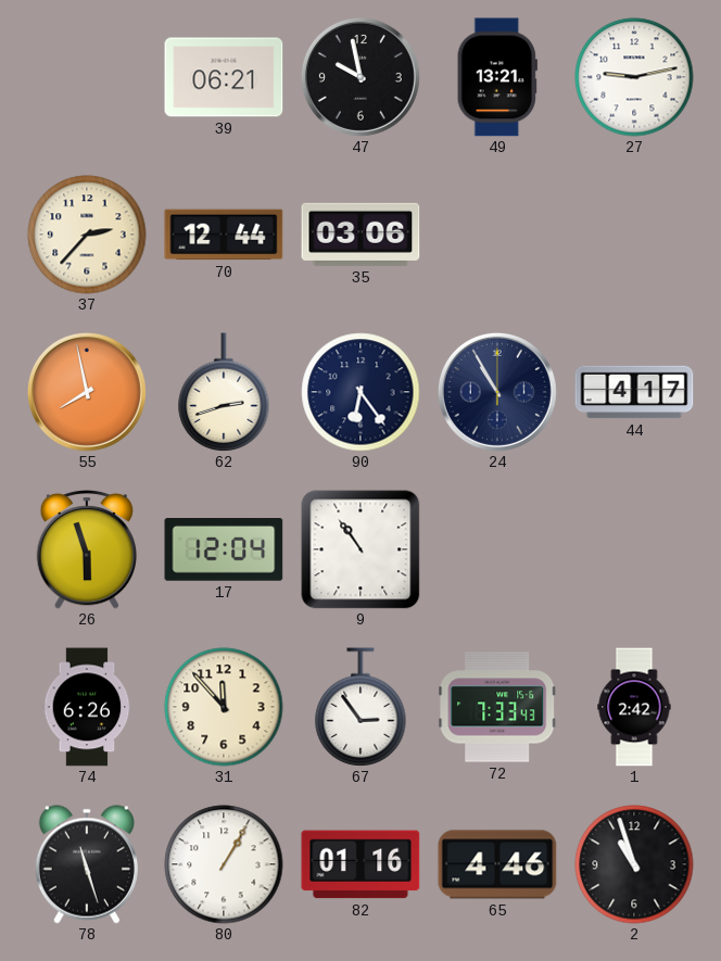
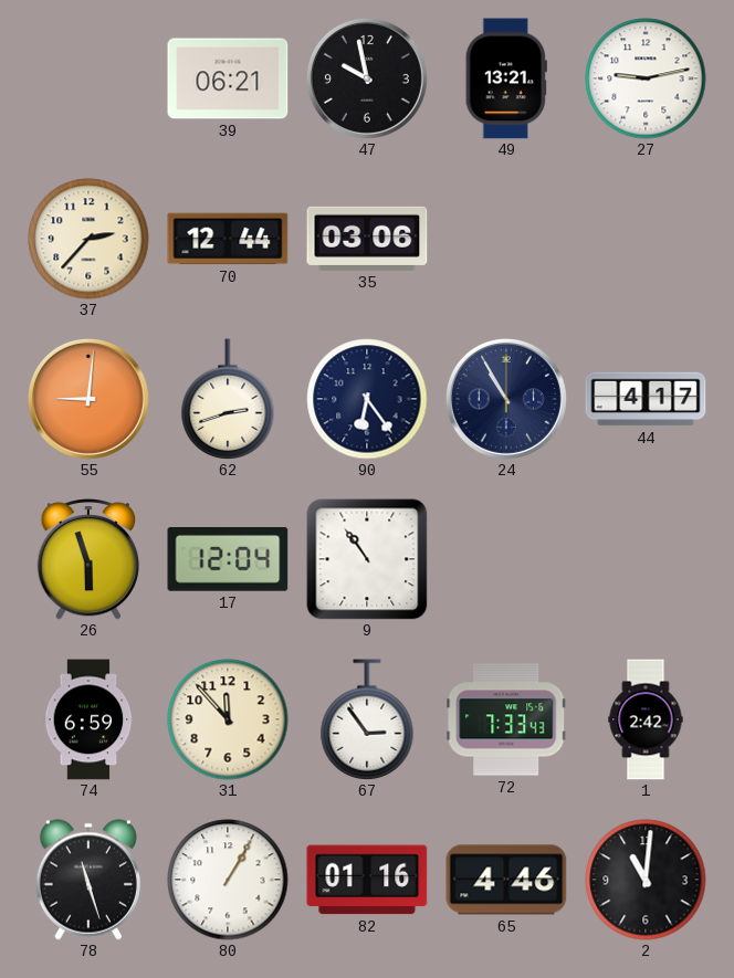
55: 7:58 -> 9:01
74: 6:26 -> 6:59
2: 10:57 -> 11:01
